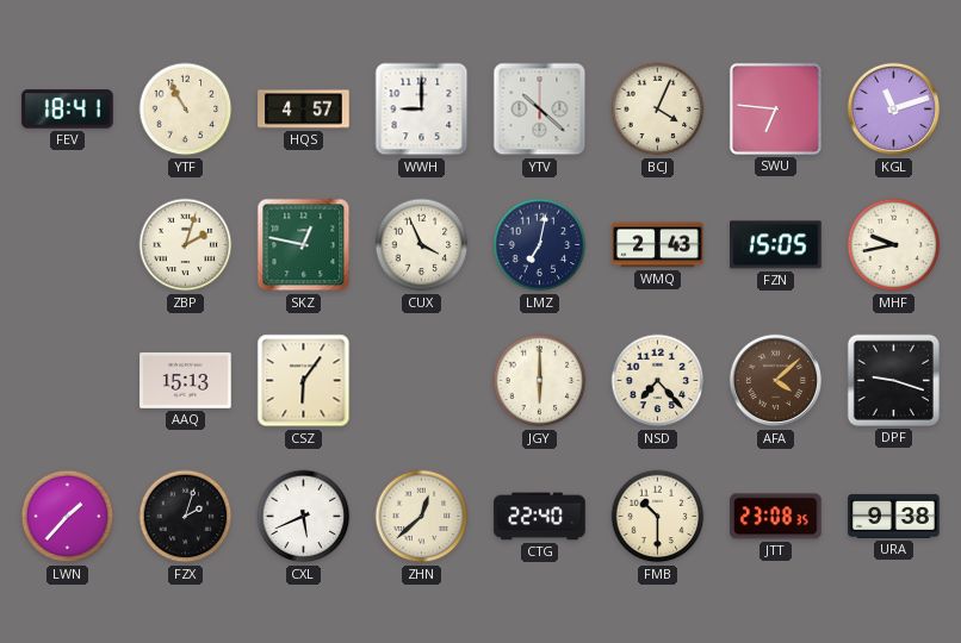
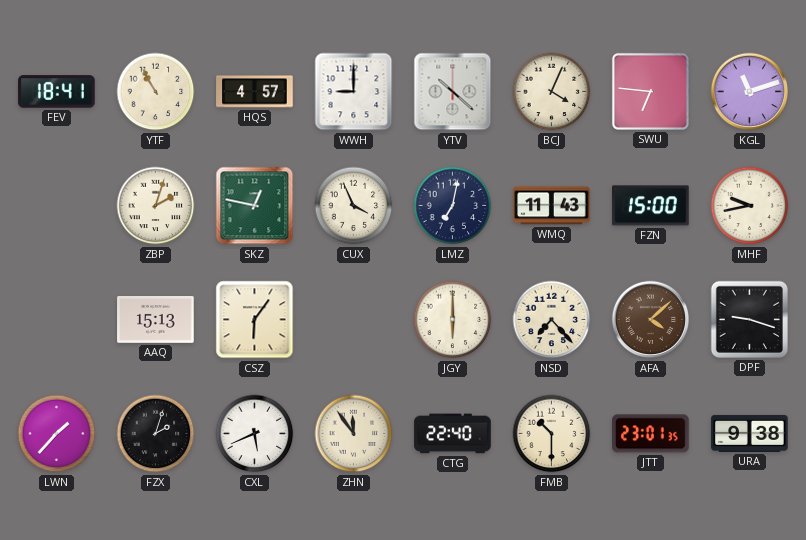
WMQ: 2:43 -> 11:43
FZN: 15:05 -> 15:00
ZHN: 12:38 -> 11:54
JTT: 23:08 -> 23:01
